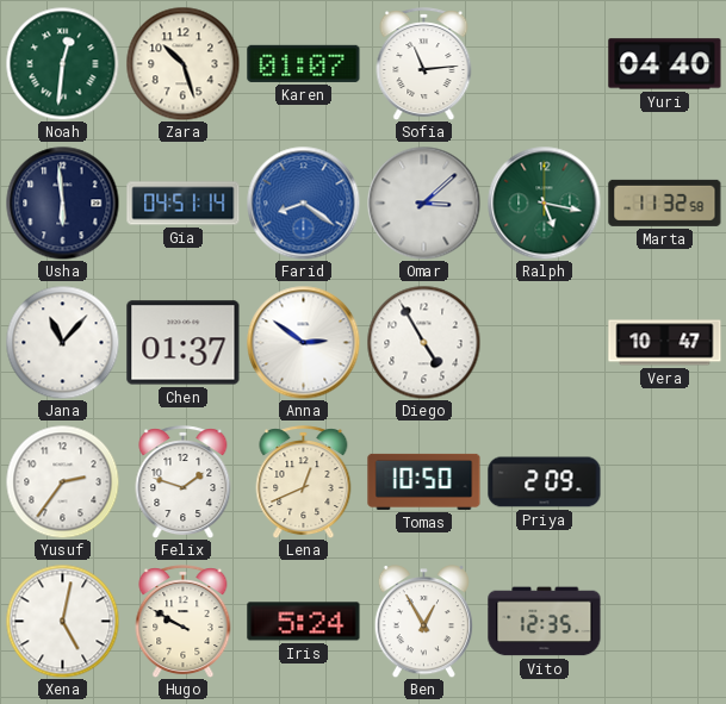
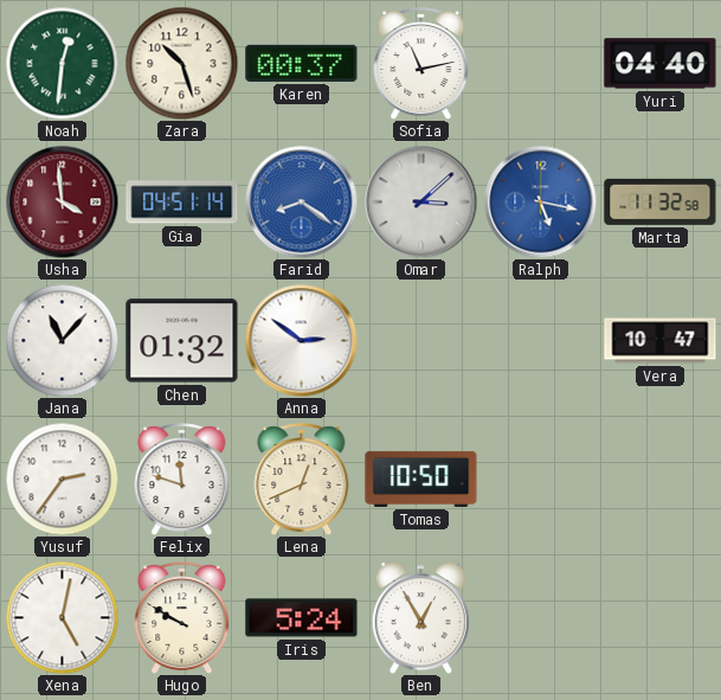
Karen: 01:07 -> 00:37
Sofia: 11:14 -> 11:13
Usha: 5:59 -> 3:59
Usha dial: navy -> burgundy
Ralph dial: green -> blue
Chen: 01:37 -> 01:32
Diego: 4:55 -> none
Felix: 1:48 -> 11:48
Priya: 2:09 -> none
Vito: 12:35 -> none
